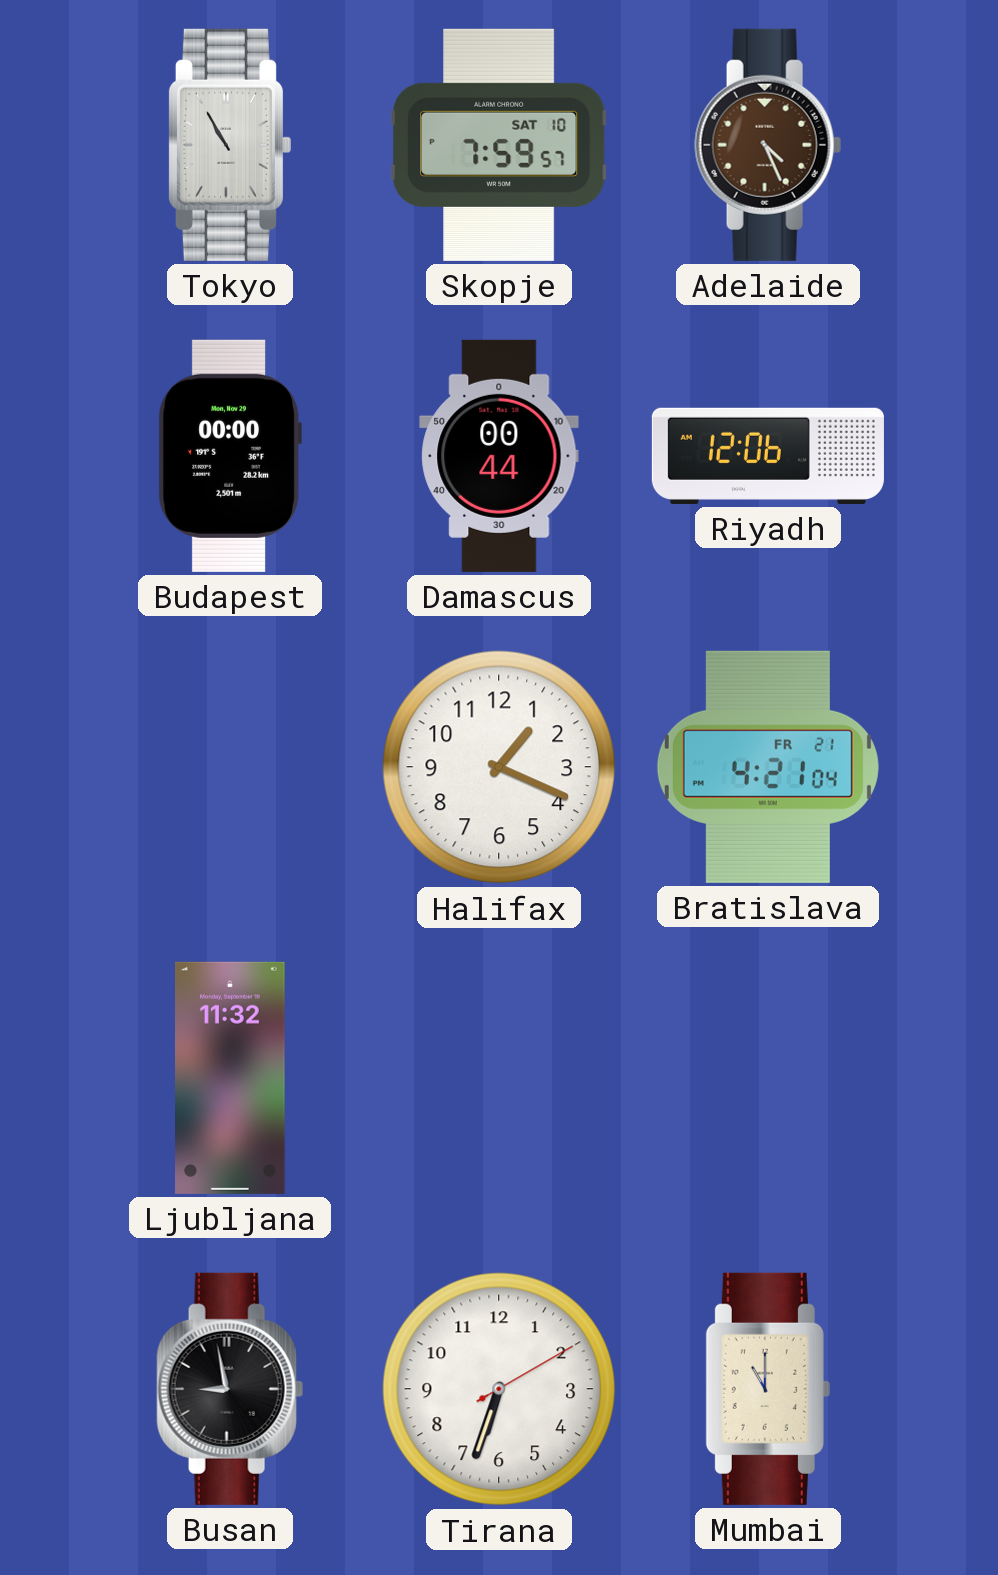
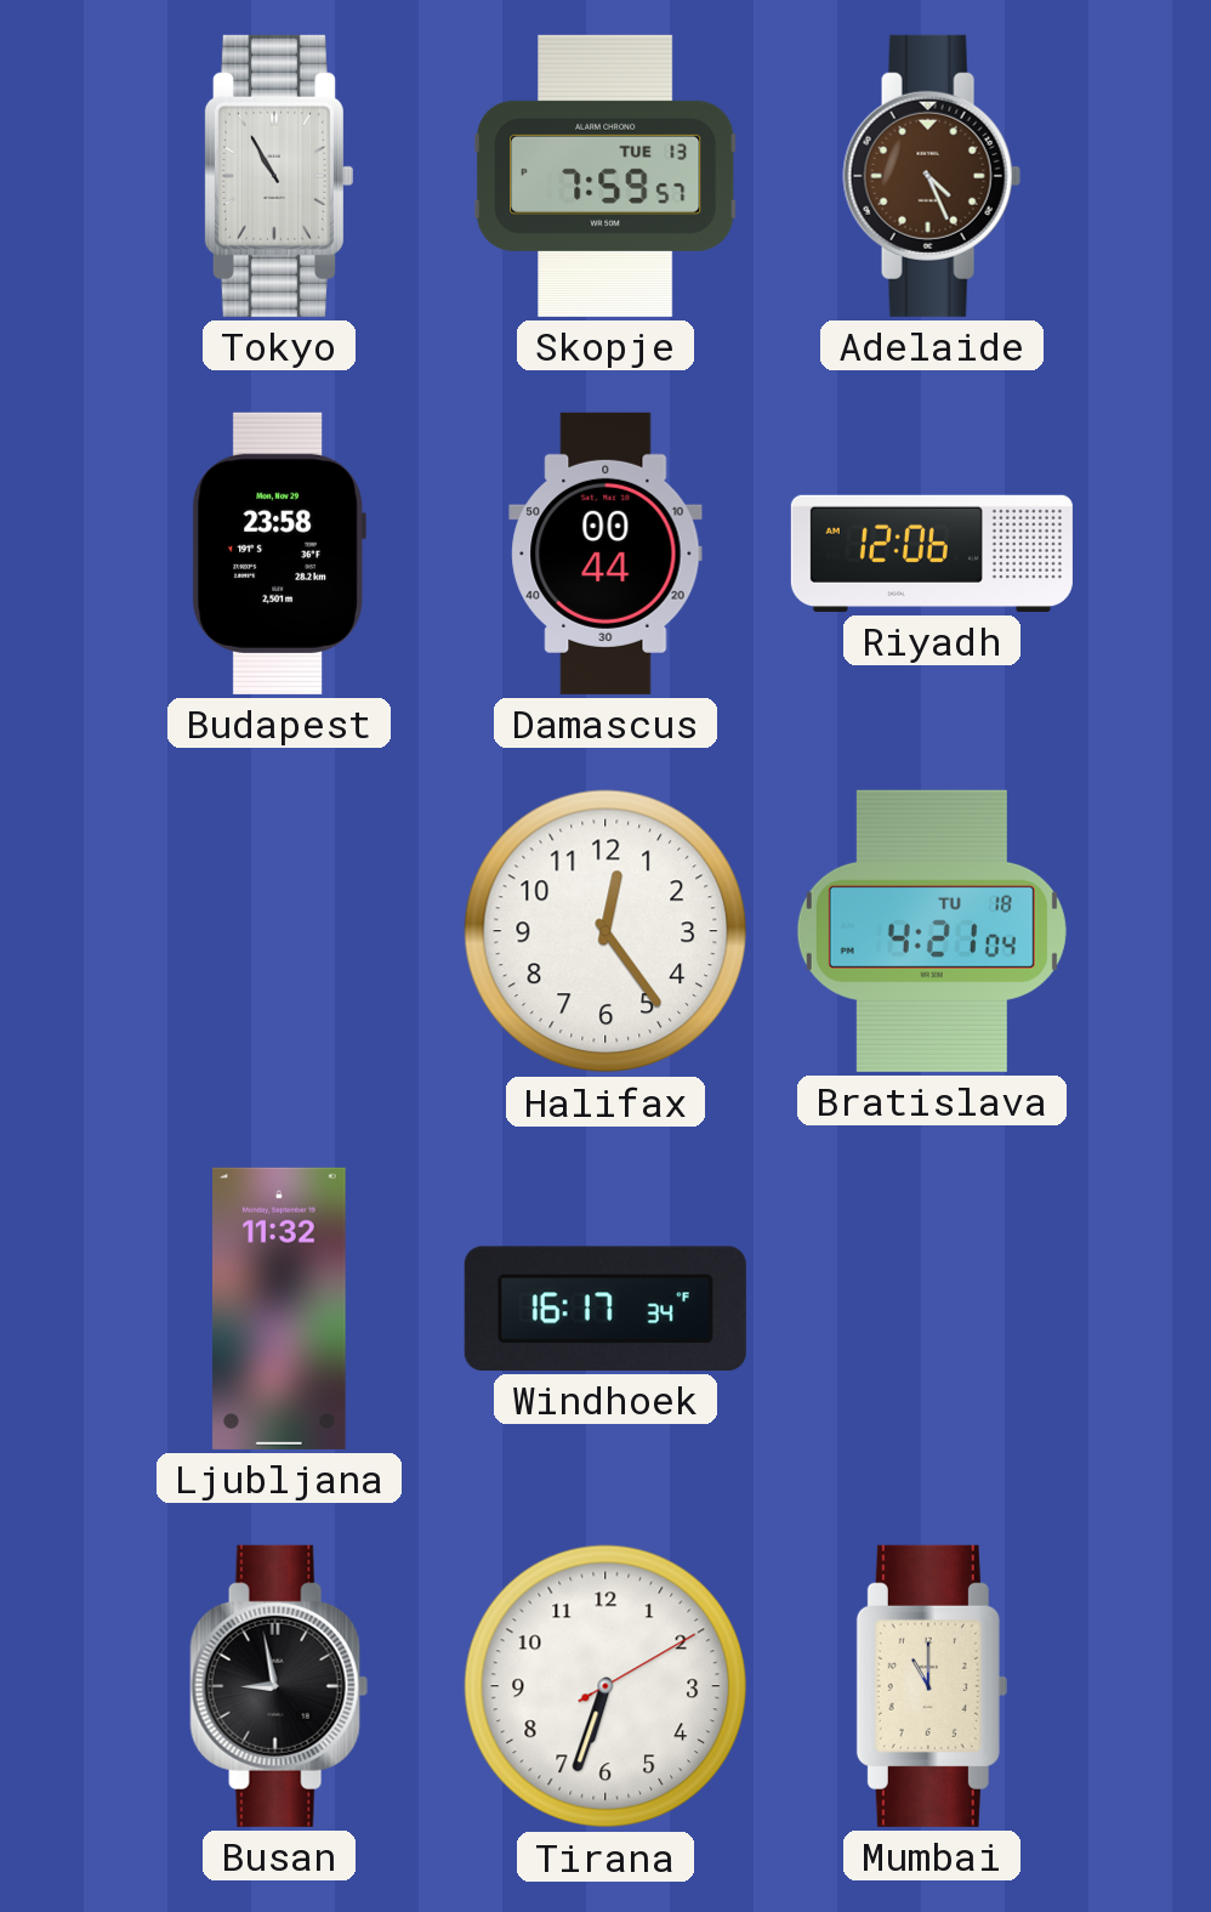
Skopje date: SAT 10 -> TUE 13
Budapest: 00:00 -> 23:58
Halifax: 1:19 -> 12:24
Bratislava date: FR 21 -> TU 18
Windhoek: none -> 16:17
